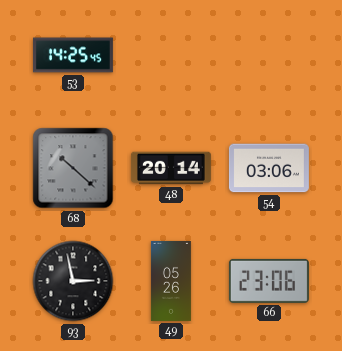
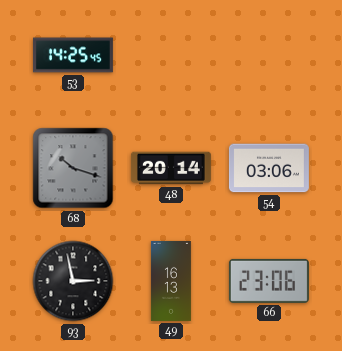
68: 10:22 -> 10:18
49: 05:26 -> 16:13
